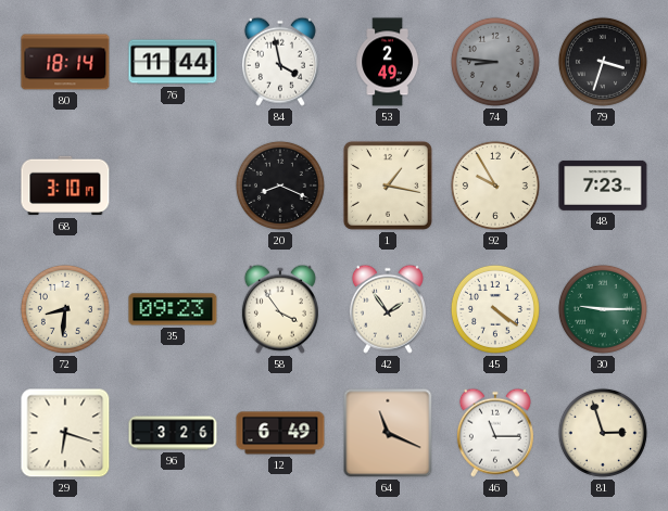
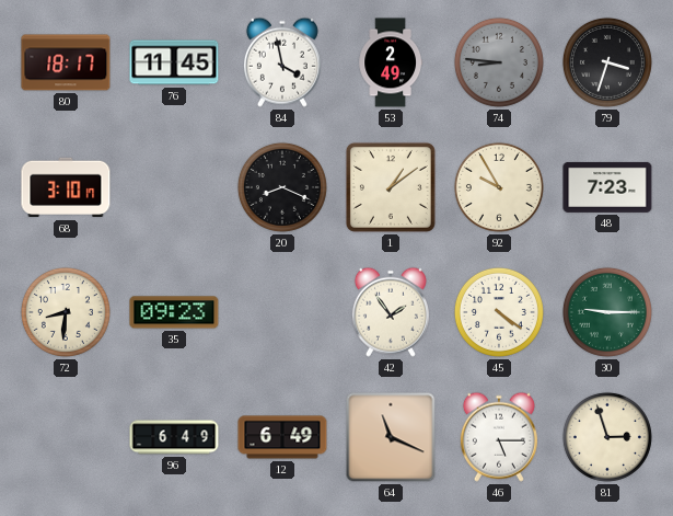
80: 18:14 -> 18:17
76: 11:44 -> 11:45
1: 1:17 -> 1:09
58: 3:54 -> none
29: 6:18 -> none
96: 3:26 -> 6:49
46: 11:15 -> 5:15
